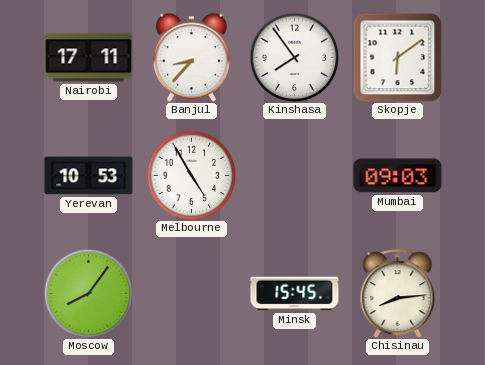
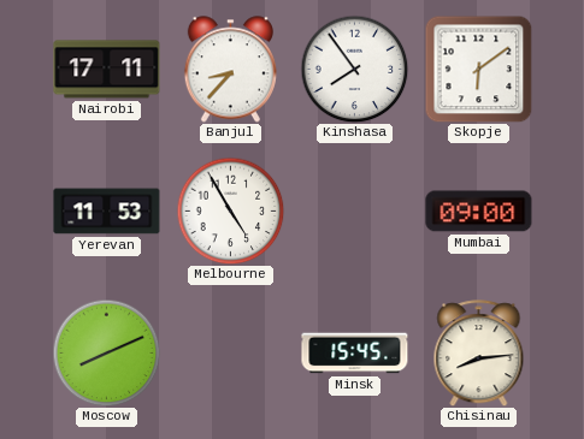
Yerevan: 10:53 -> 11:53
Mumbai: 09:03 -> 09:00
Moscow: 8:06 -> 8:11
